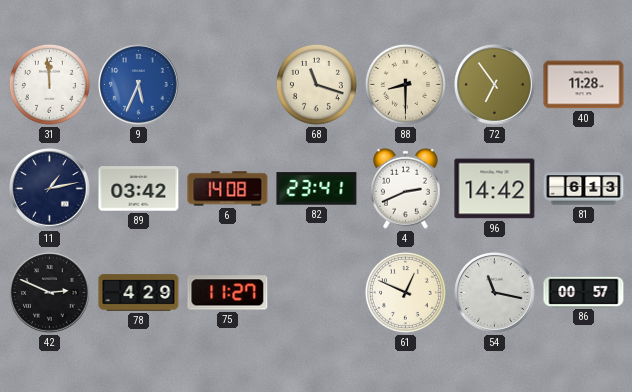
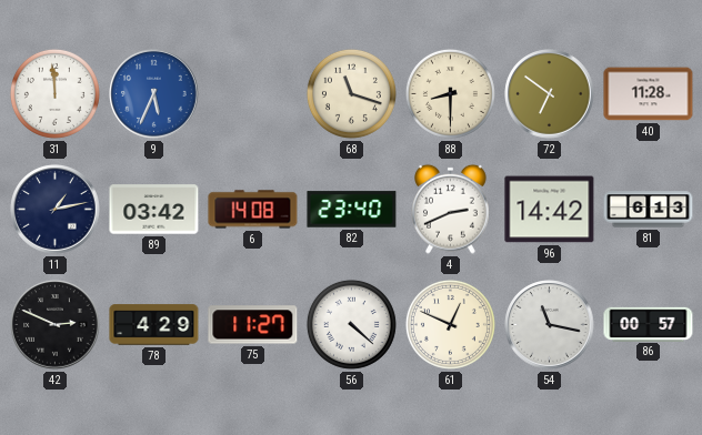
72: 6:54 -> 6:51
82: 23:41 -> 23:40
56: none -> 4:22
